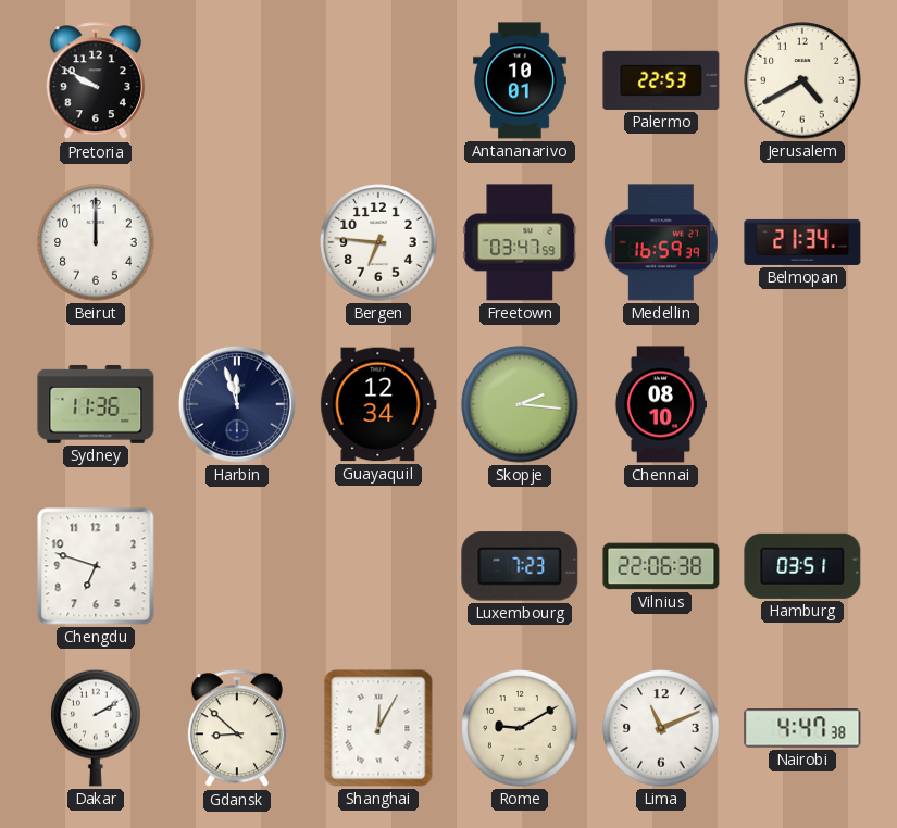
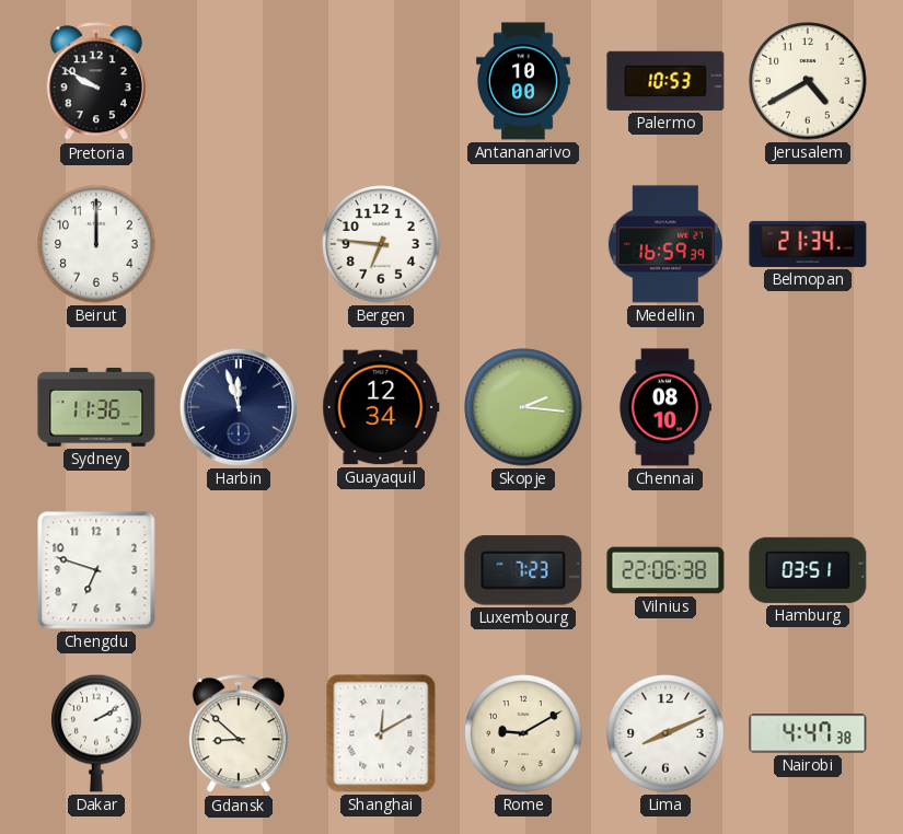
Antananarivo: 10:01 -> 10:00
Palermo: 22:53 -> 10:53
Freetown: 03:47 -> none
Shanghai: 12:05 -> 12:10
Lima: 11:11 -> 8:11
